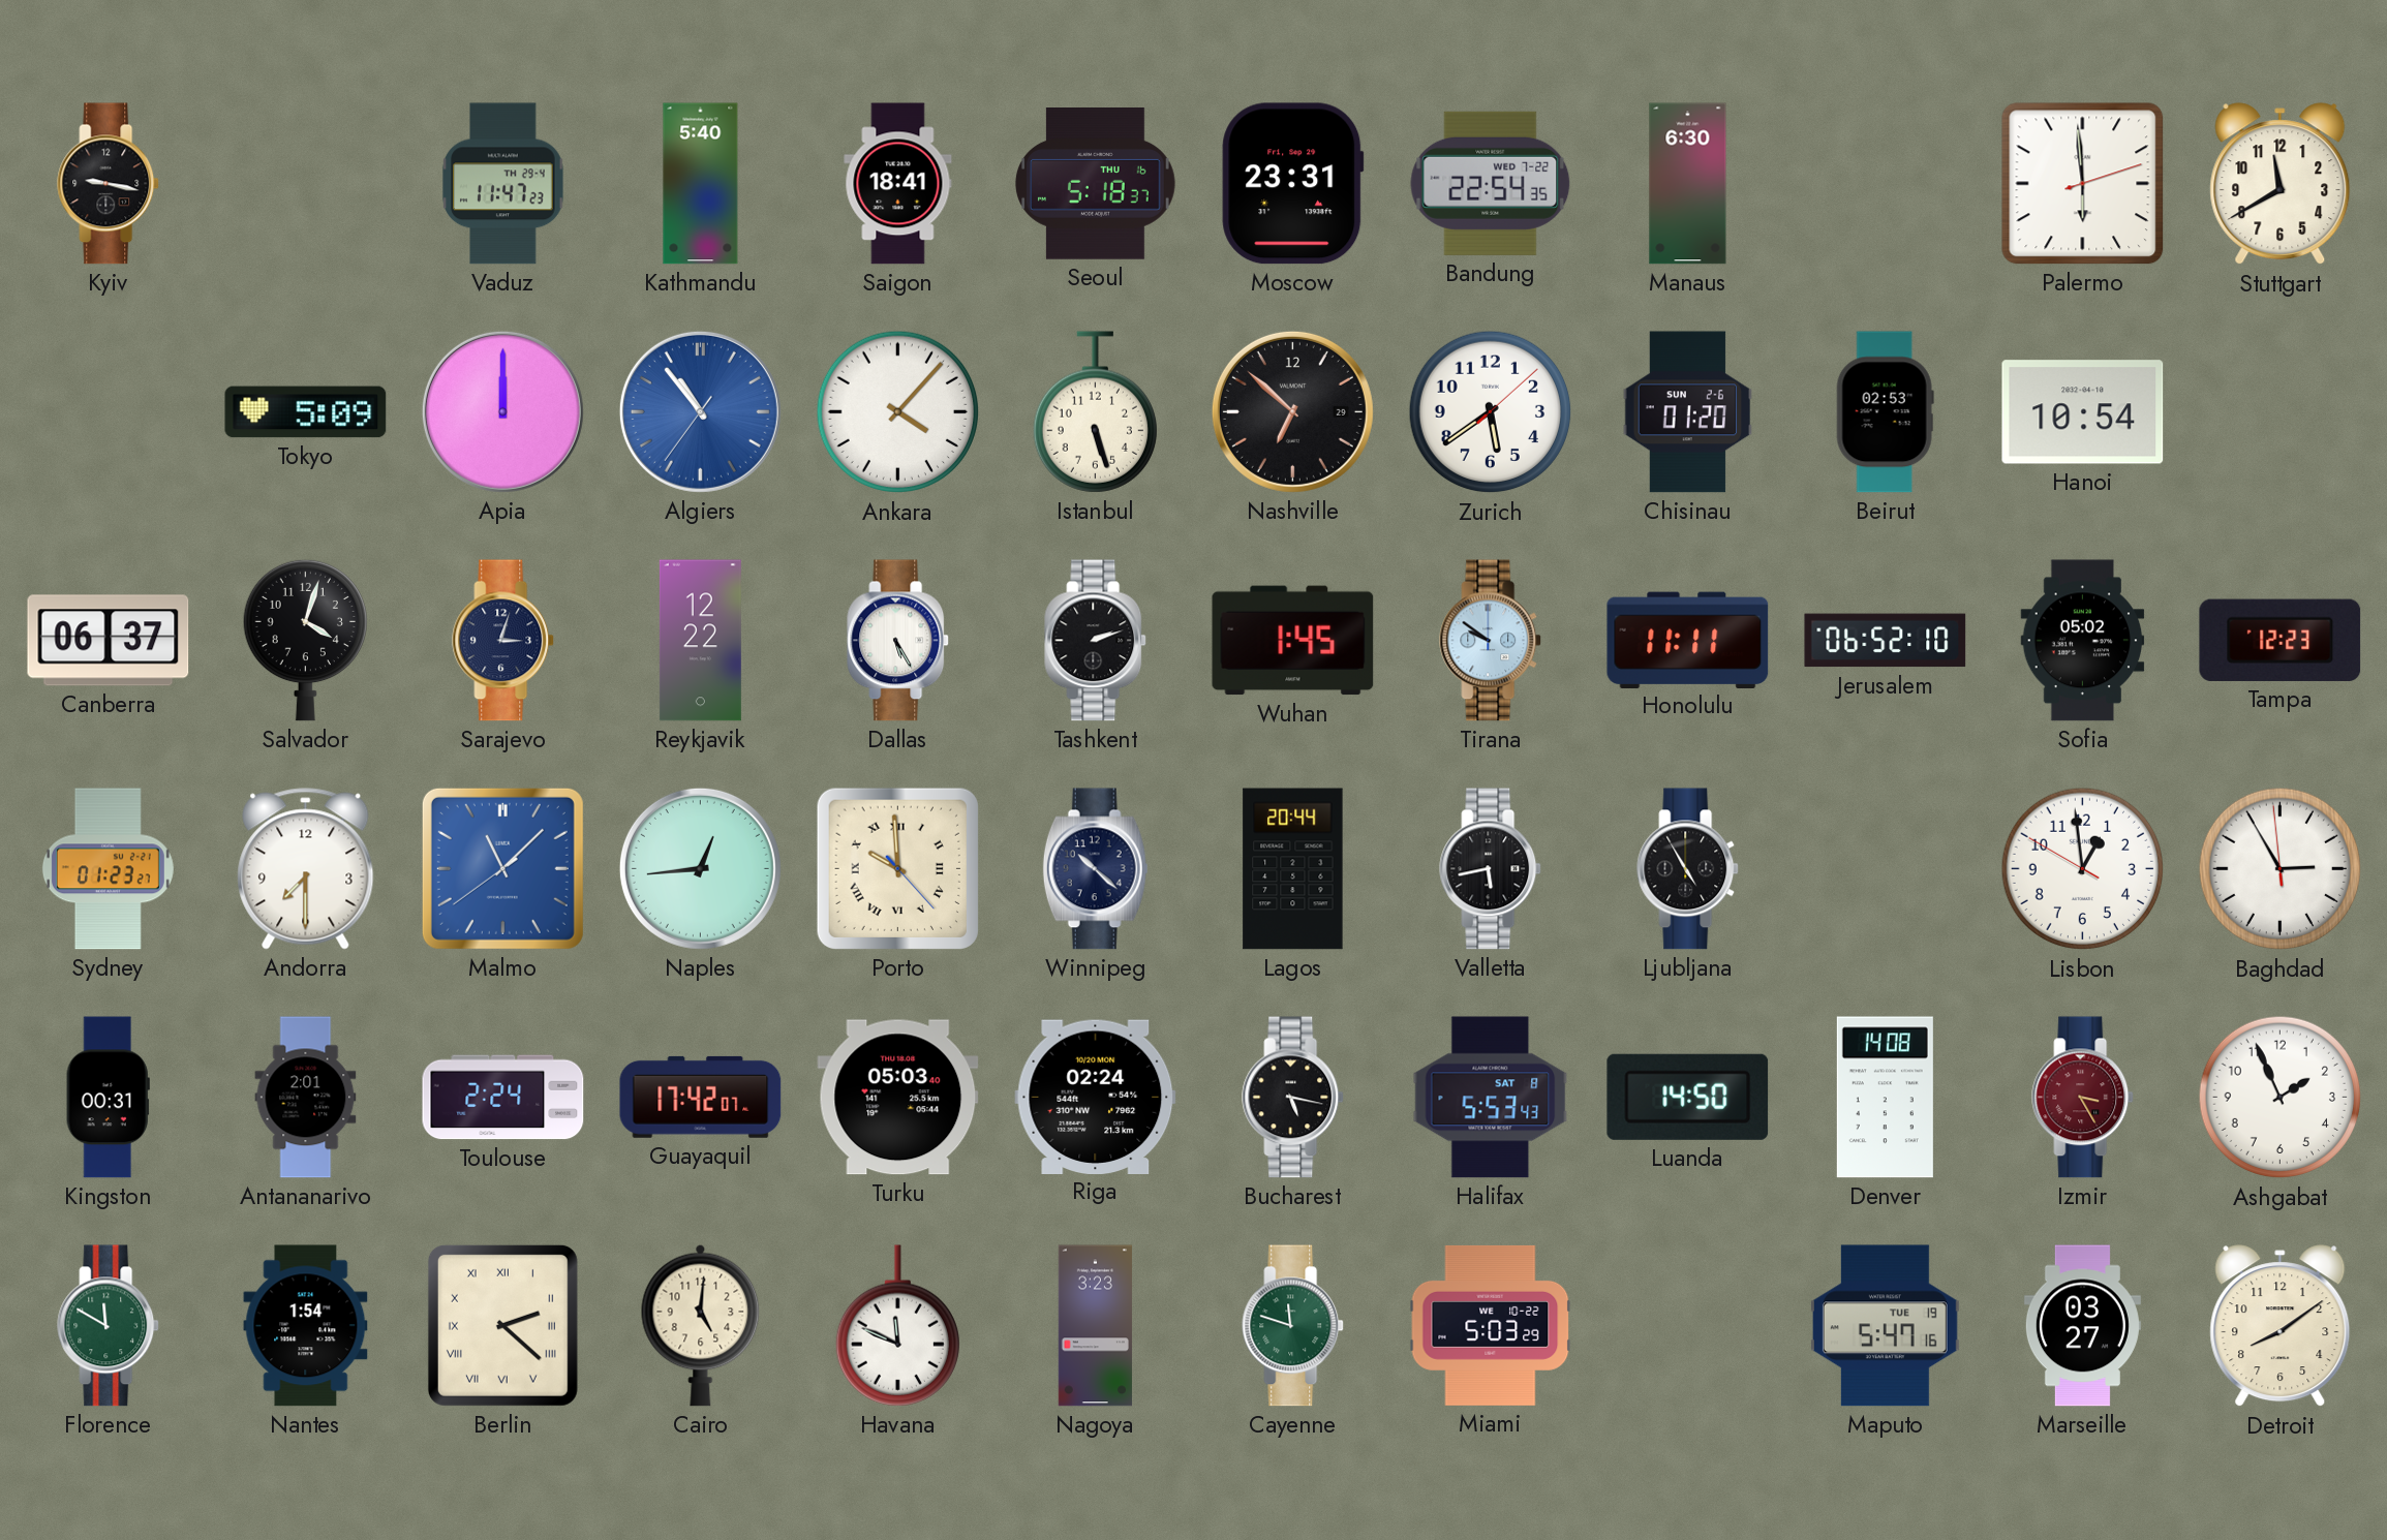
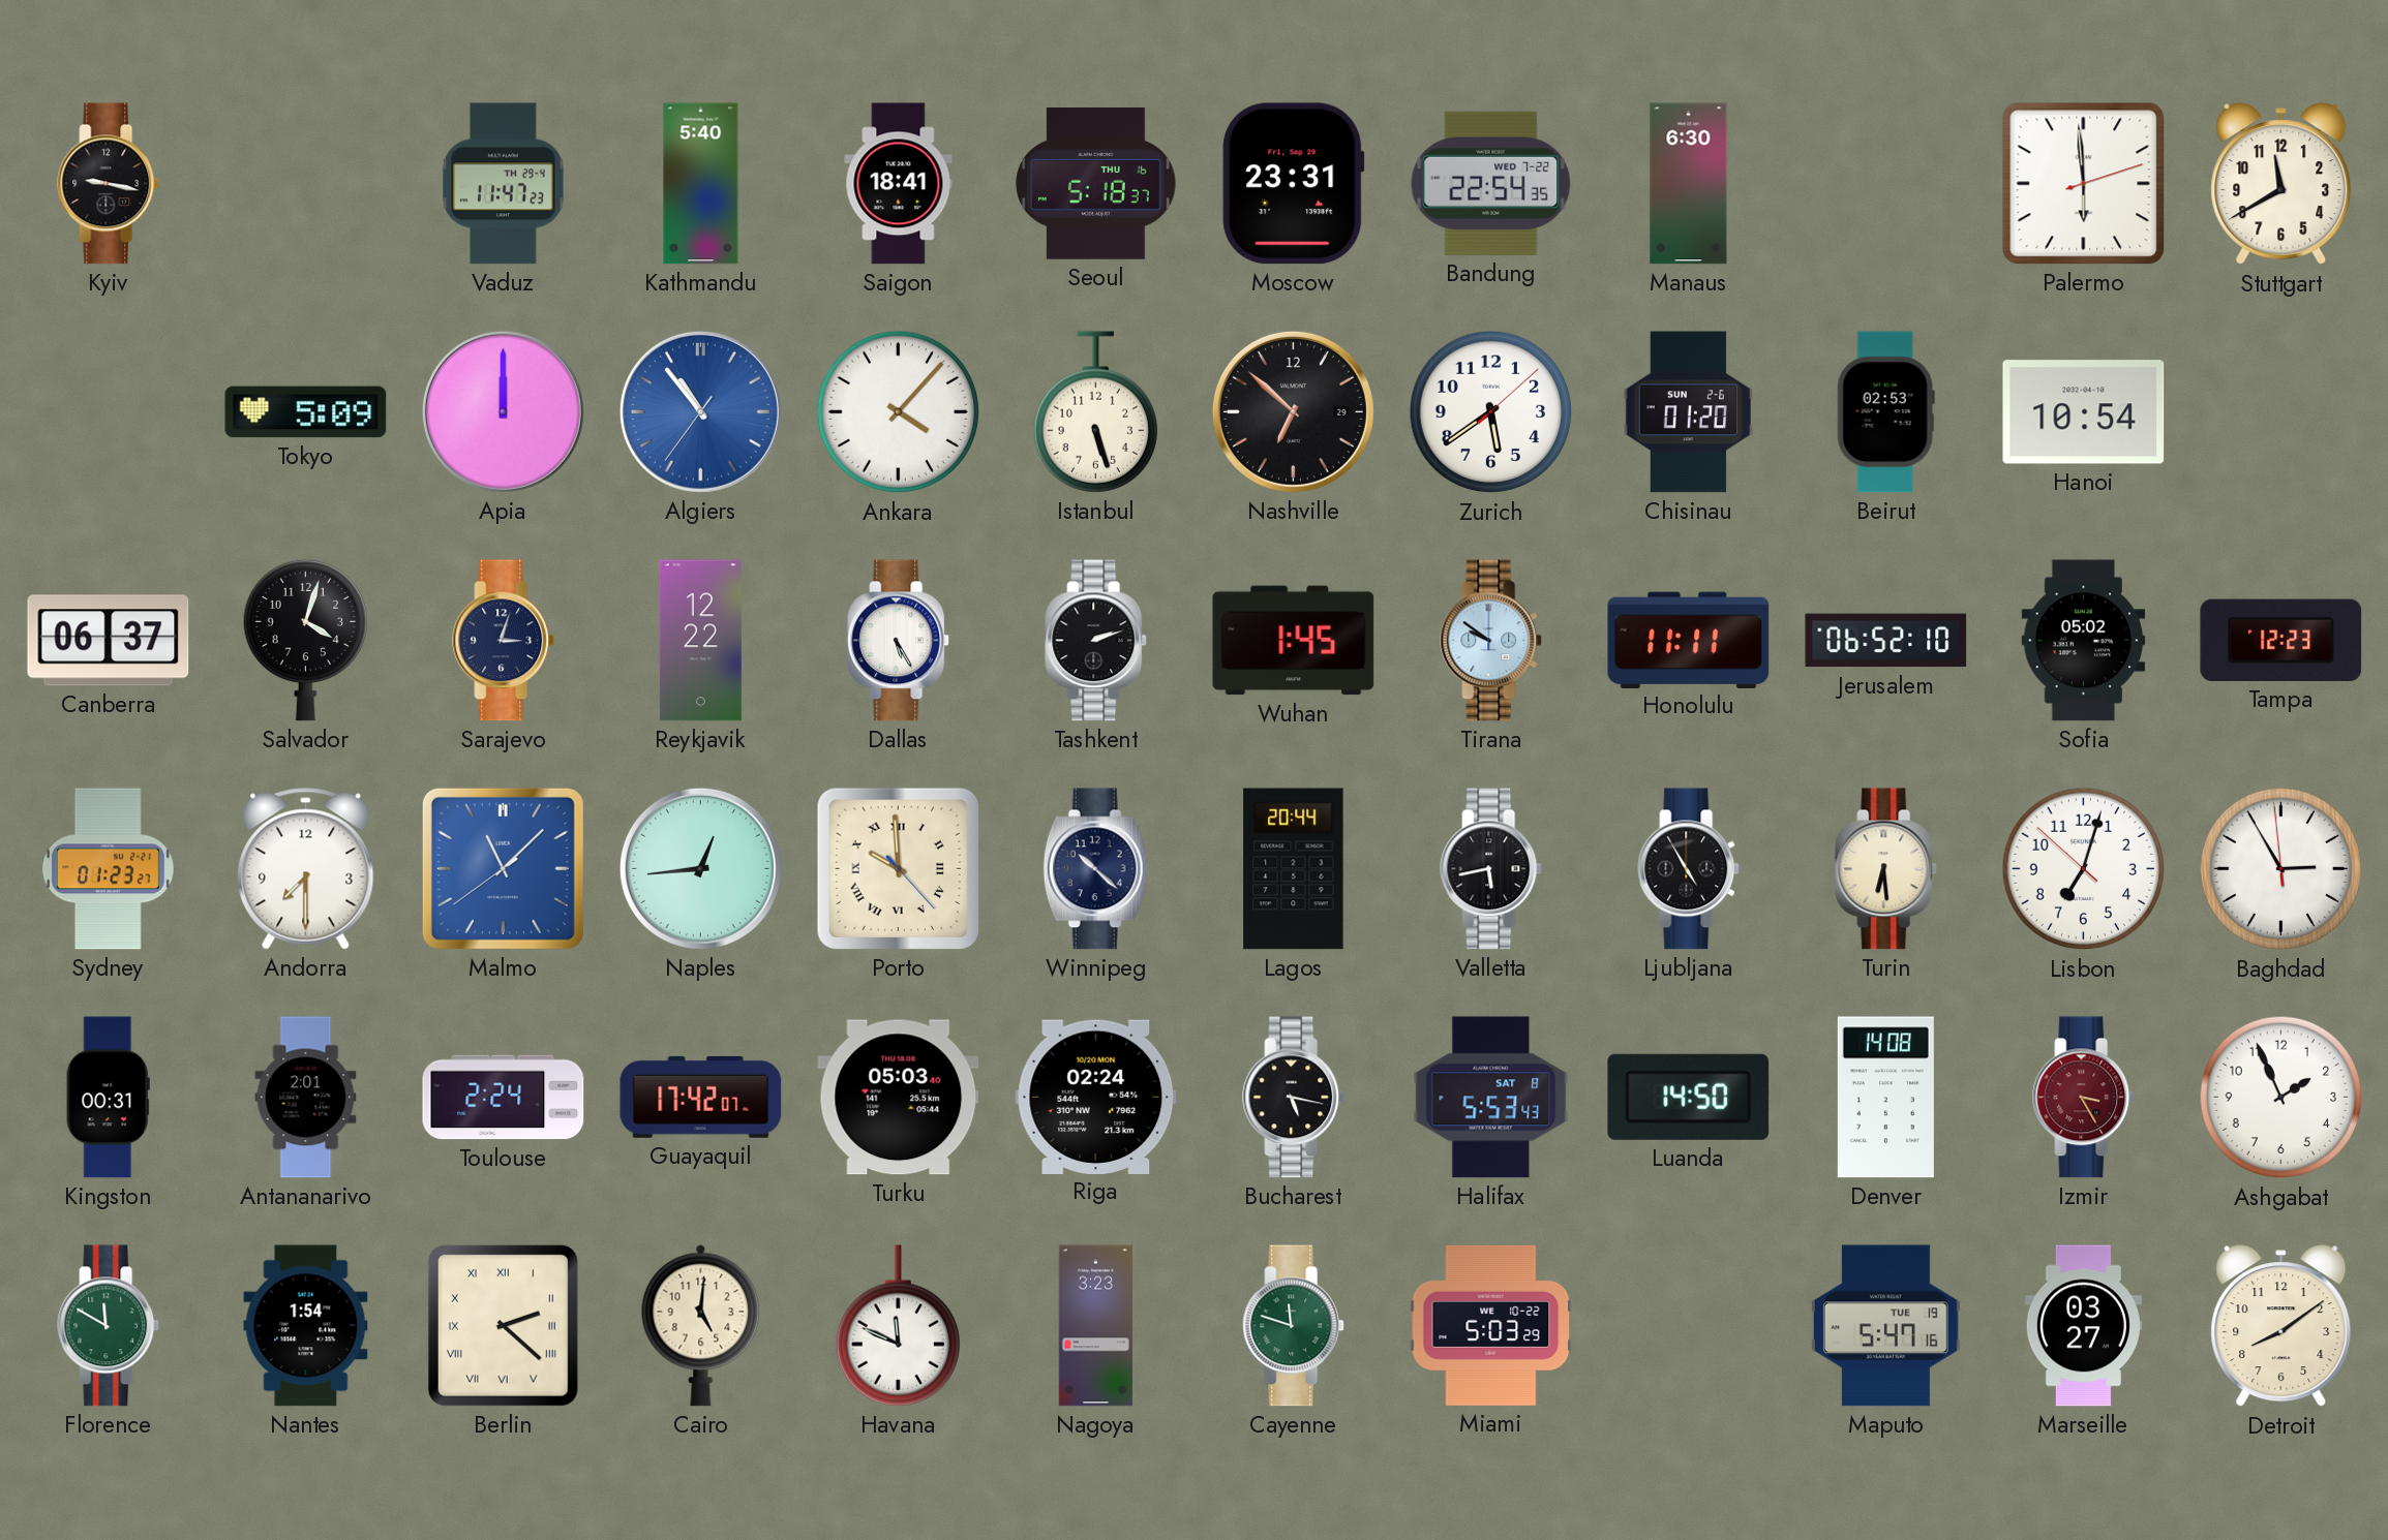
Turin: none -> 6:29
Lisbon: 12:58 -> 7:02
